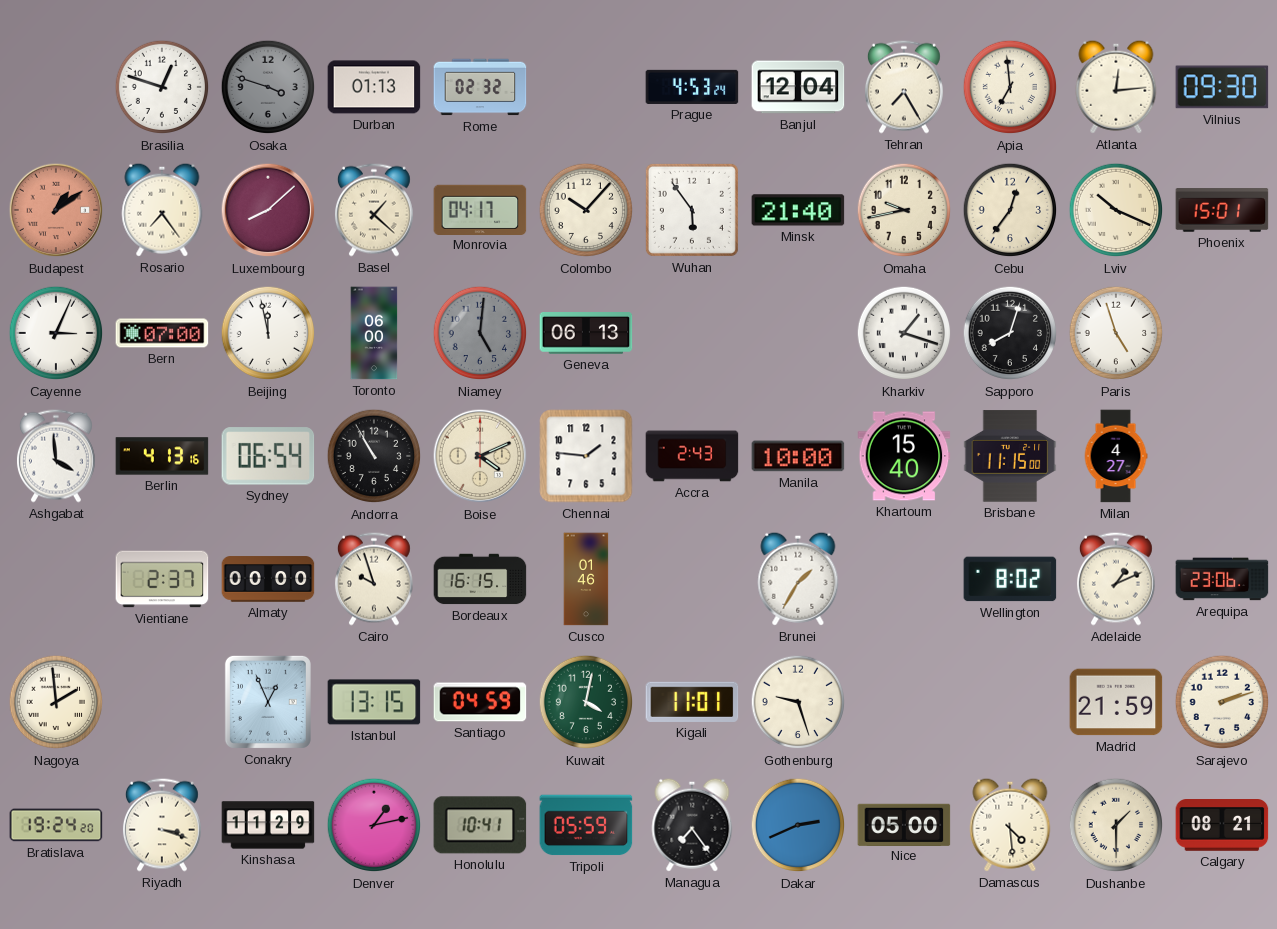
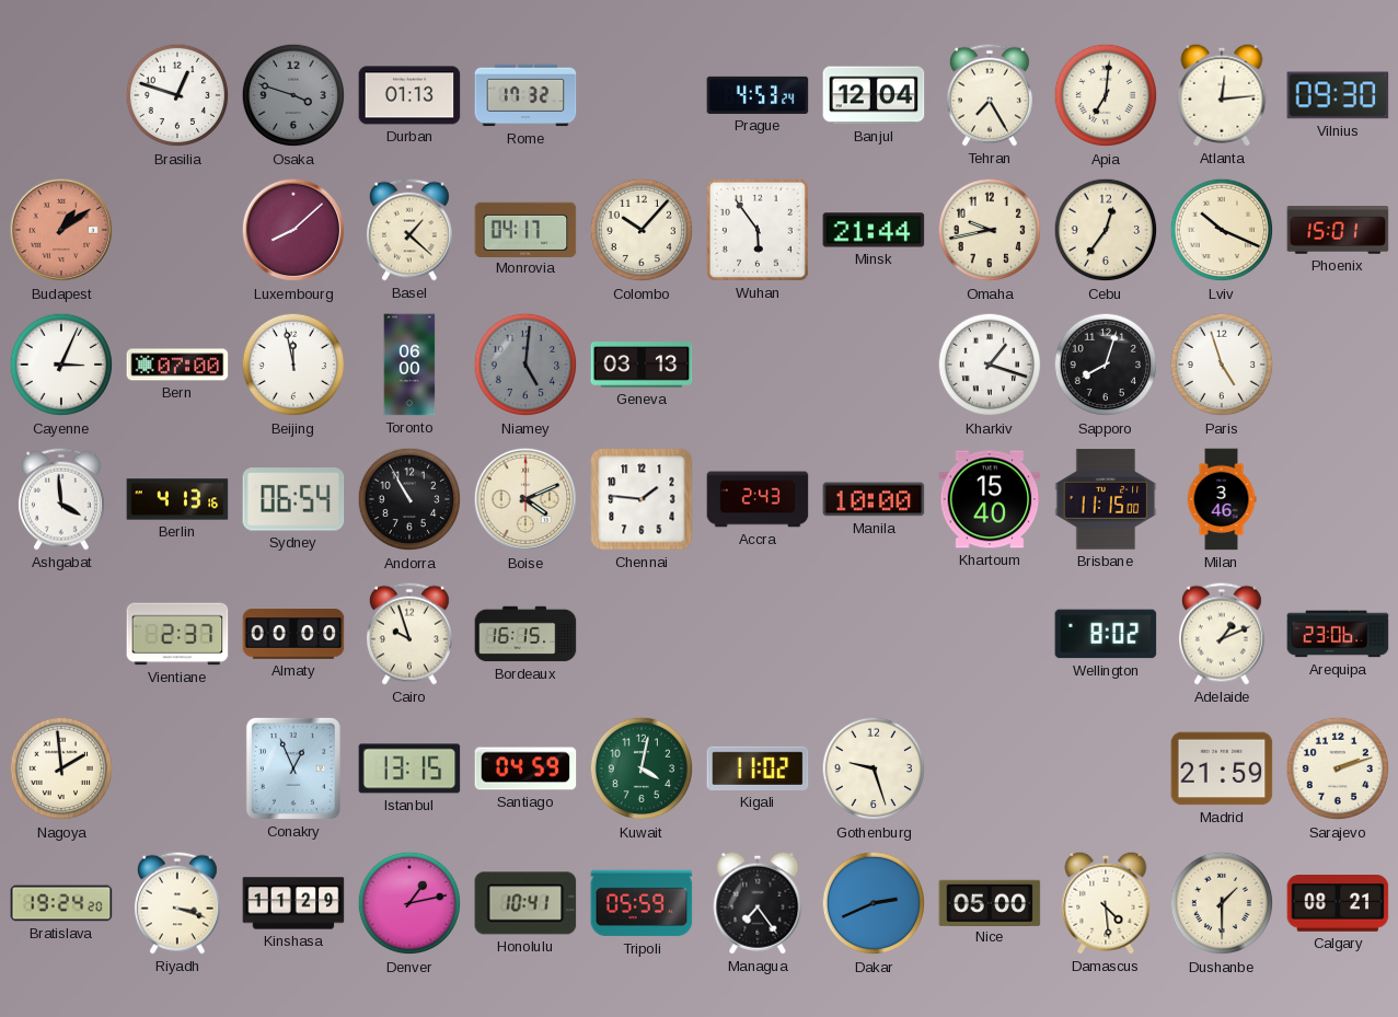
Rome: 02:32 -> 17:32
Apia: 6:59 -> 7:01
Rosario: 7:24 -> none
Minsk: 21:40 -> 21:44
Geneva: 06:13 -> 03:13
Milan: 4:27 -> 3:46
Cusco: 01:46 -> none
Brunei: 1:35 -> none
Kigali: 11:01 -> 11:02
